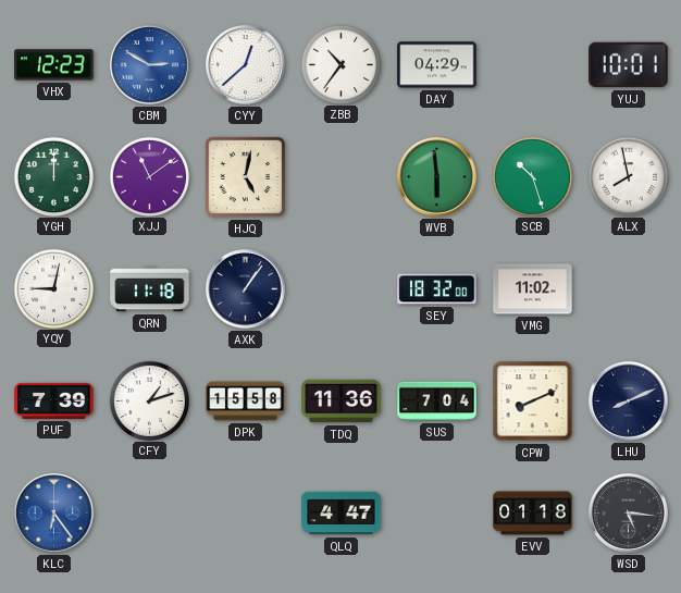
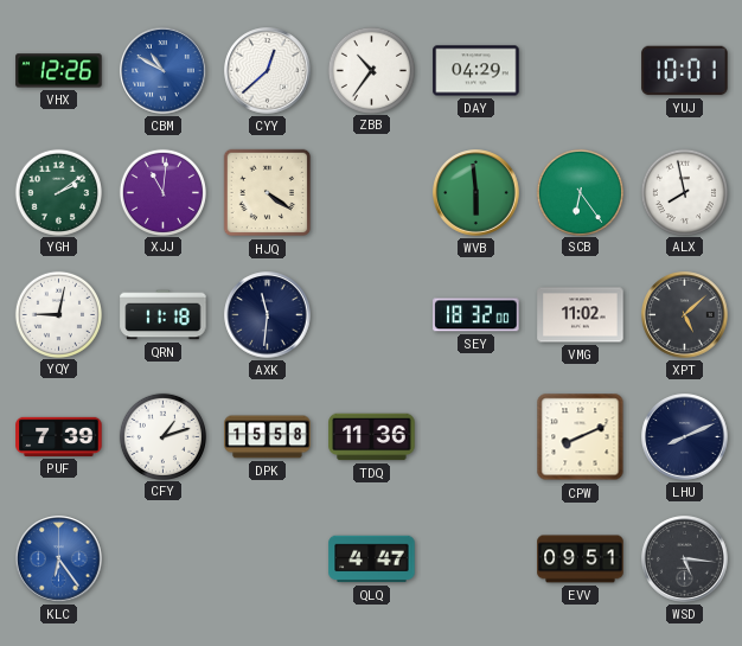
VHX: 12:23 -> 12:26
CBM: 2:50 -> 10:50
YGH: 12:00 -> 2:09
XJJ: 11:09 -> 11:01
HJQ: 5:02 -> 4:21
SCB: 10:27 -> 6:24
AXK: 1:06 -> 11:31
XPT: none -> 5:08
SUS: 7:04 -> none
EVV: 01:18 -> 09:51
